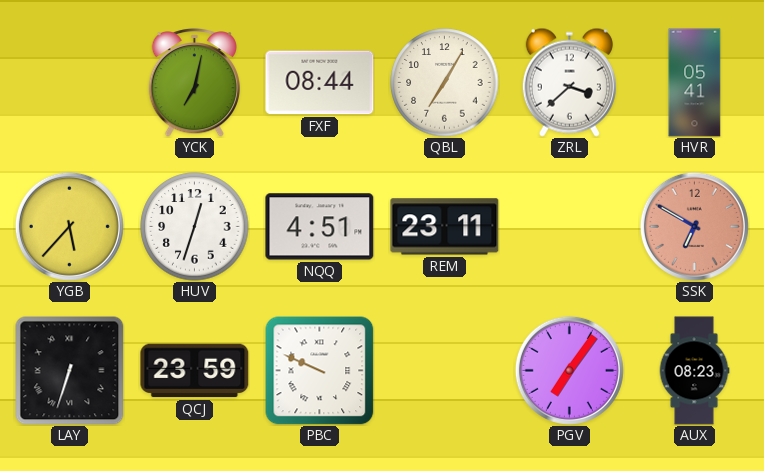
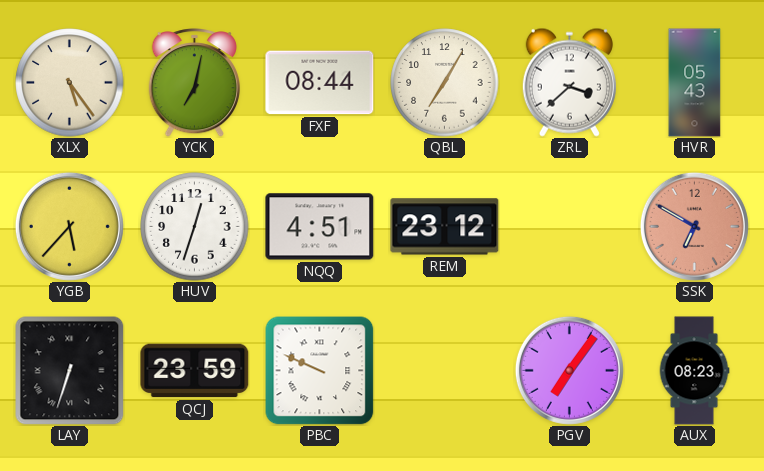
XLX: none -> 5:24
HVR: 05:41 -> 05:43
REM: 23:11 -> 23:12
